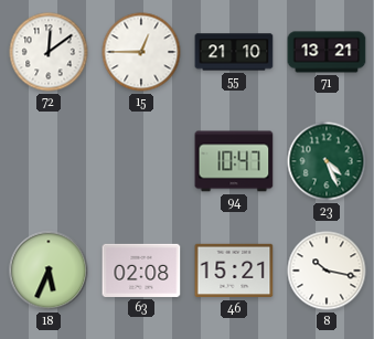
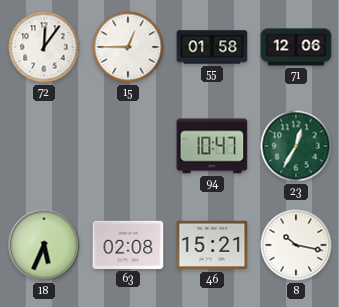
72: 12:09 -> 12:06
55: 21:10 -> 01:58
71: 13:21 -> 12:06
23: 4:26 -> 12:35
